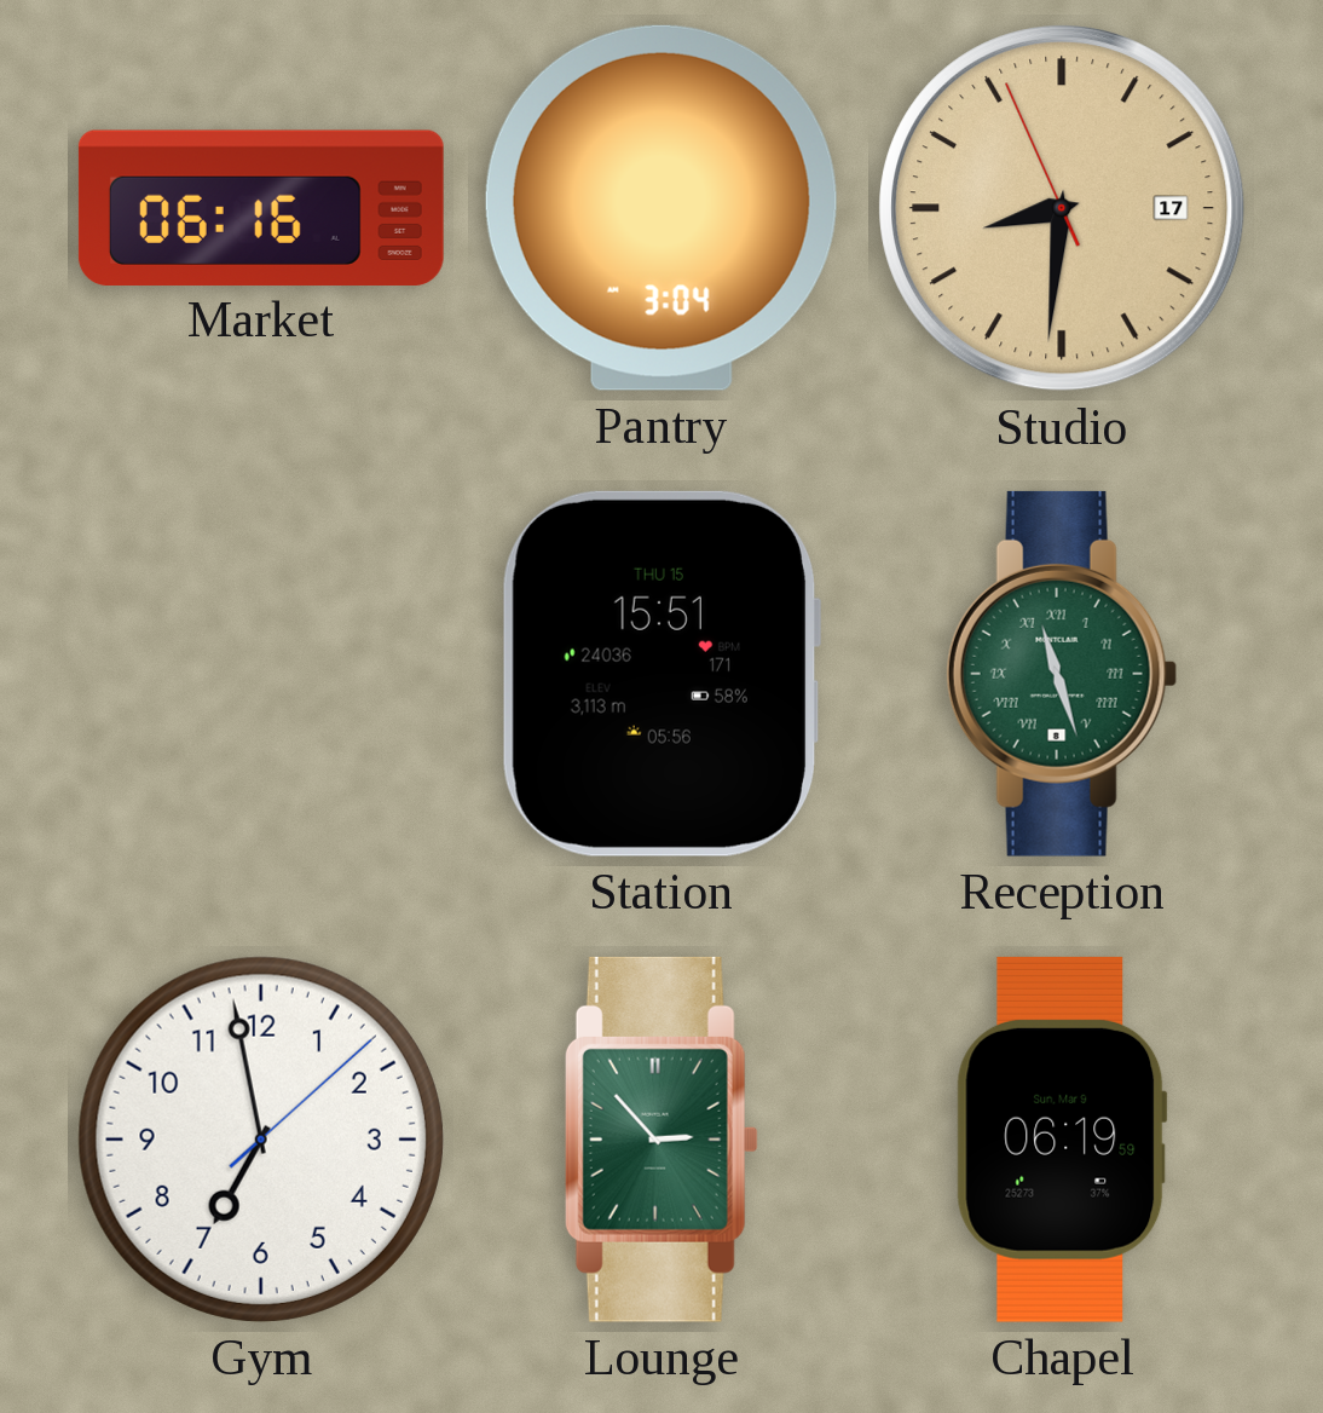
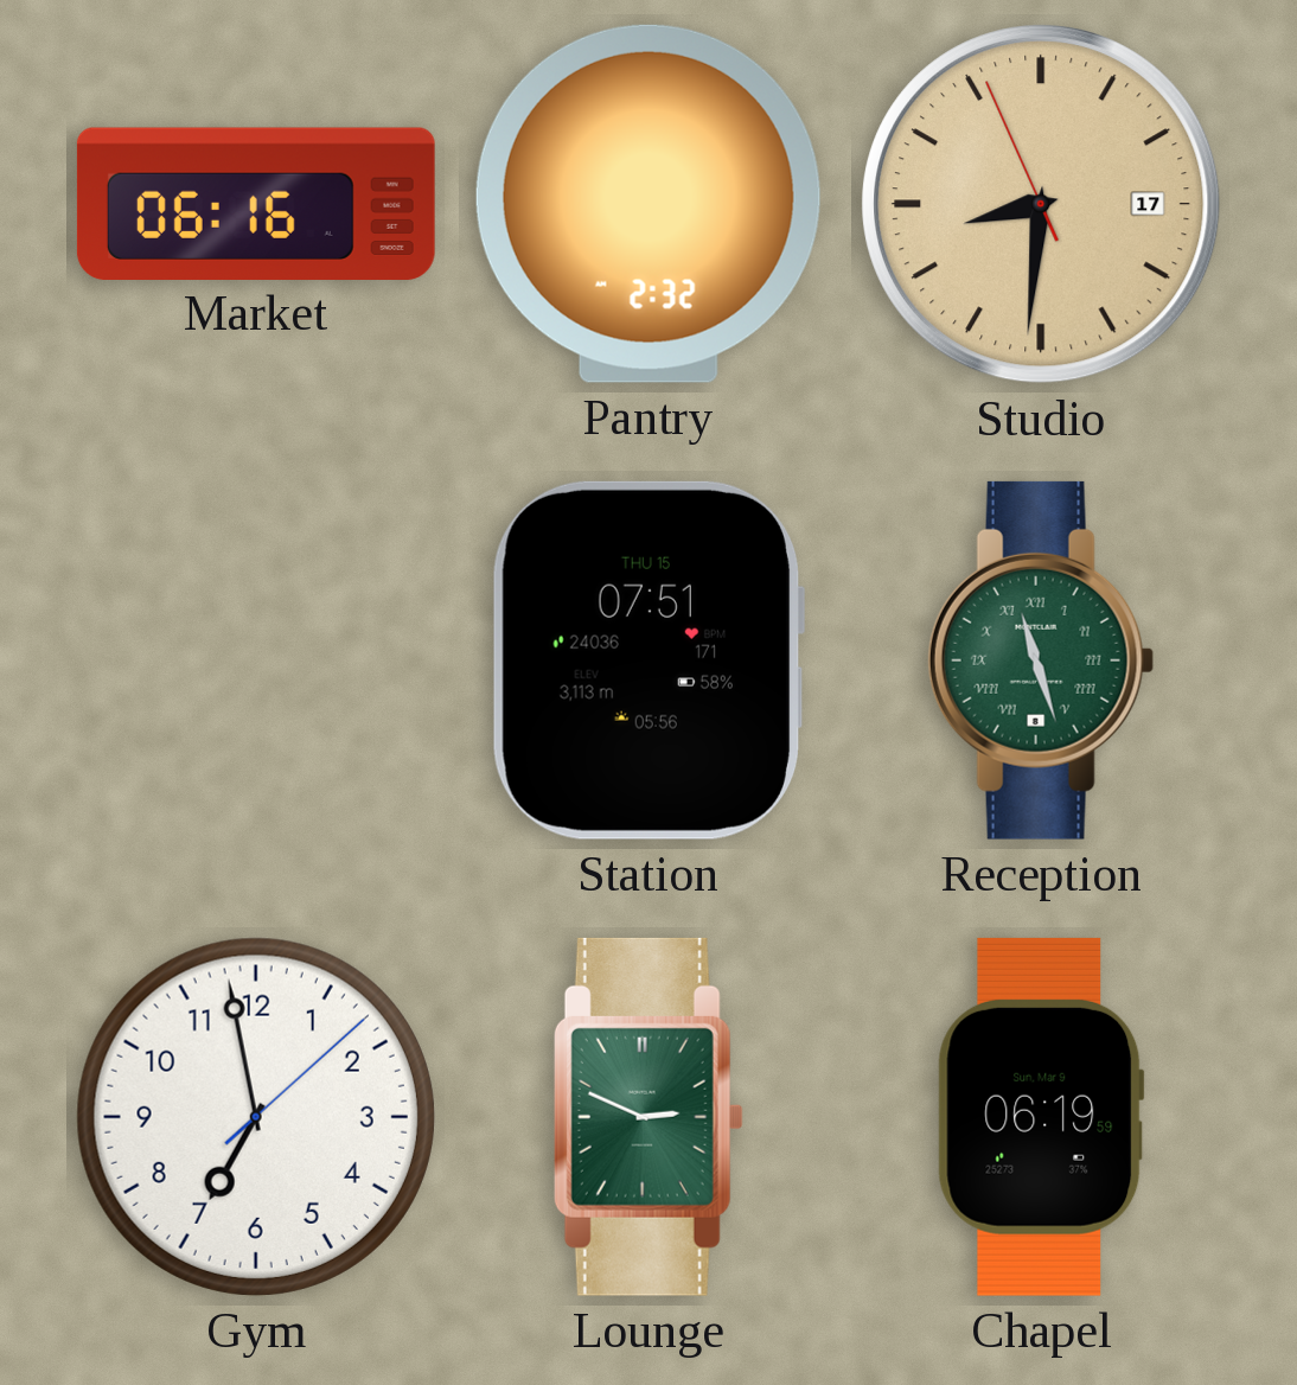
Pantry: 3:04 -> 2:32
Station: 15:51 -> 07:51
Lounge: 2:53 -> 2:49
